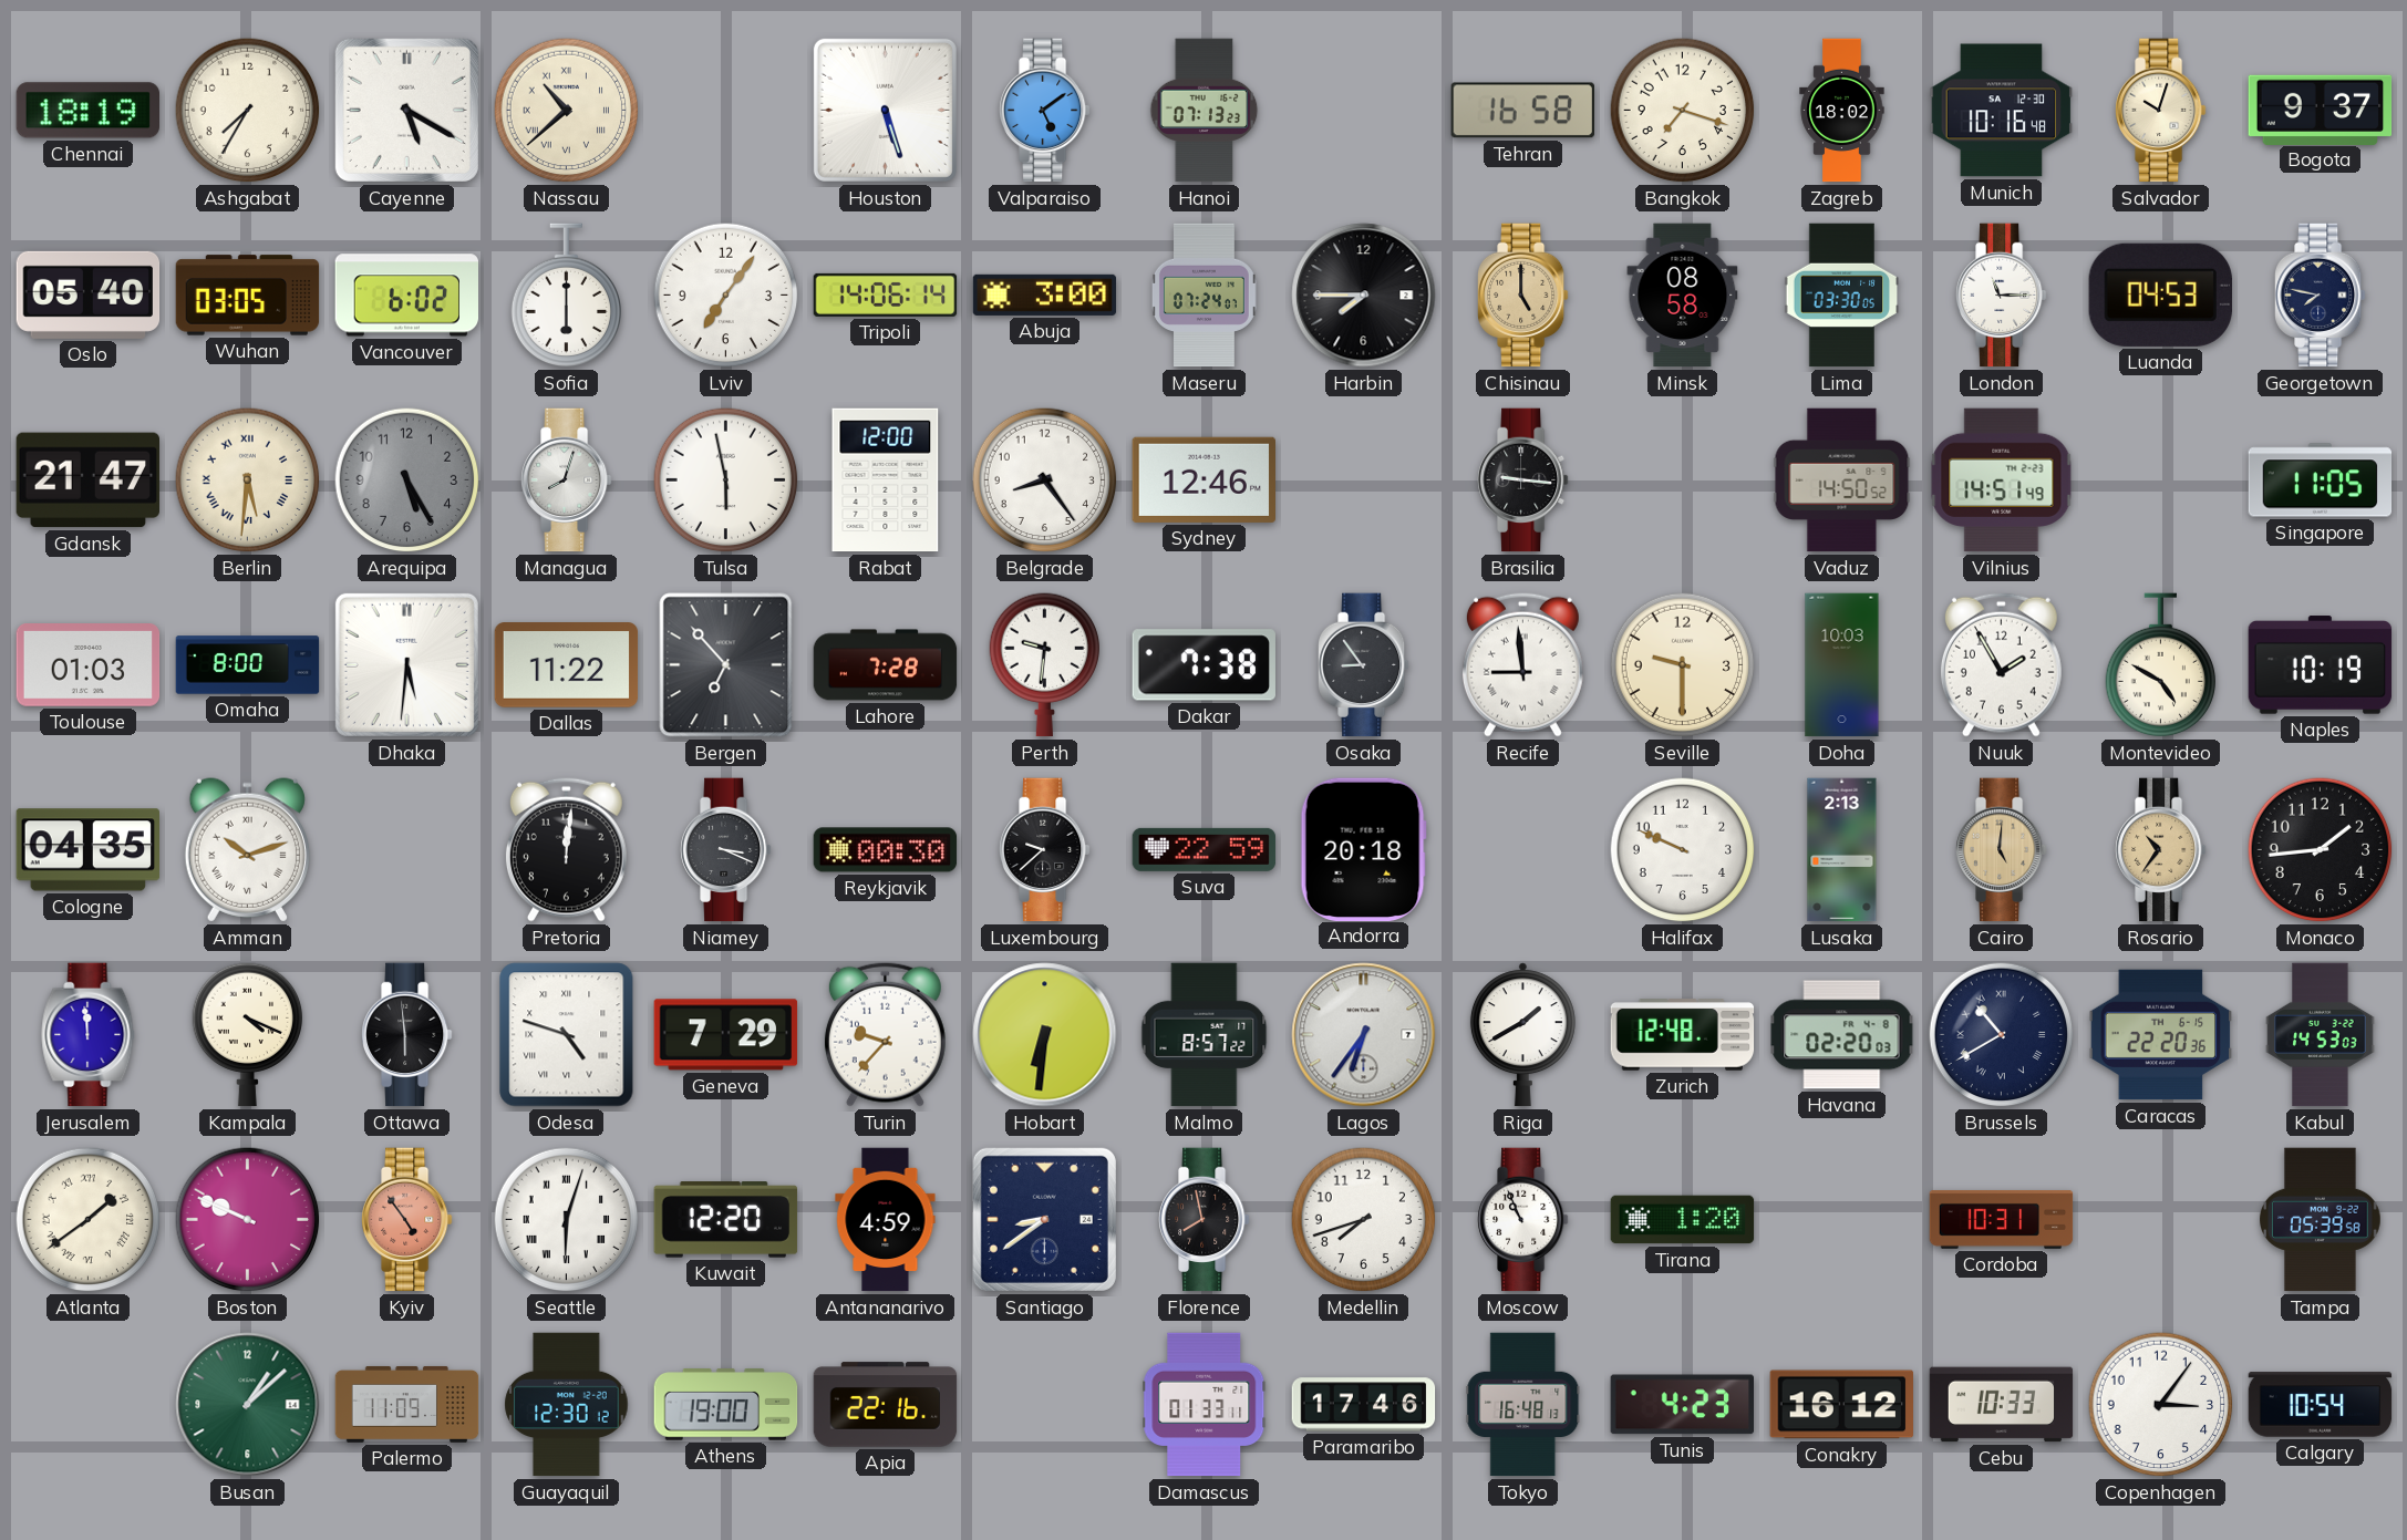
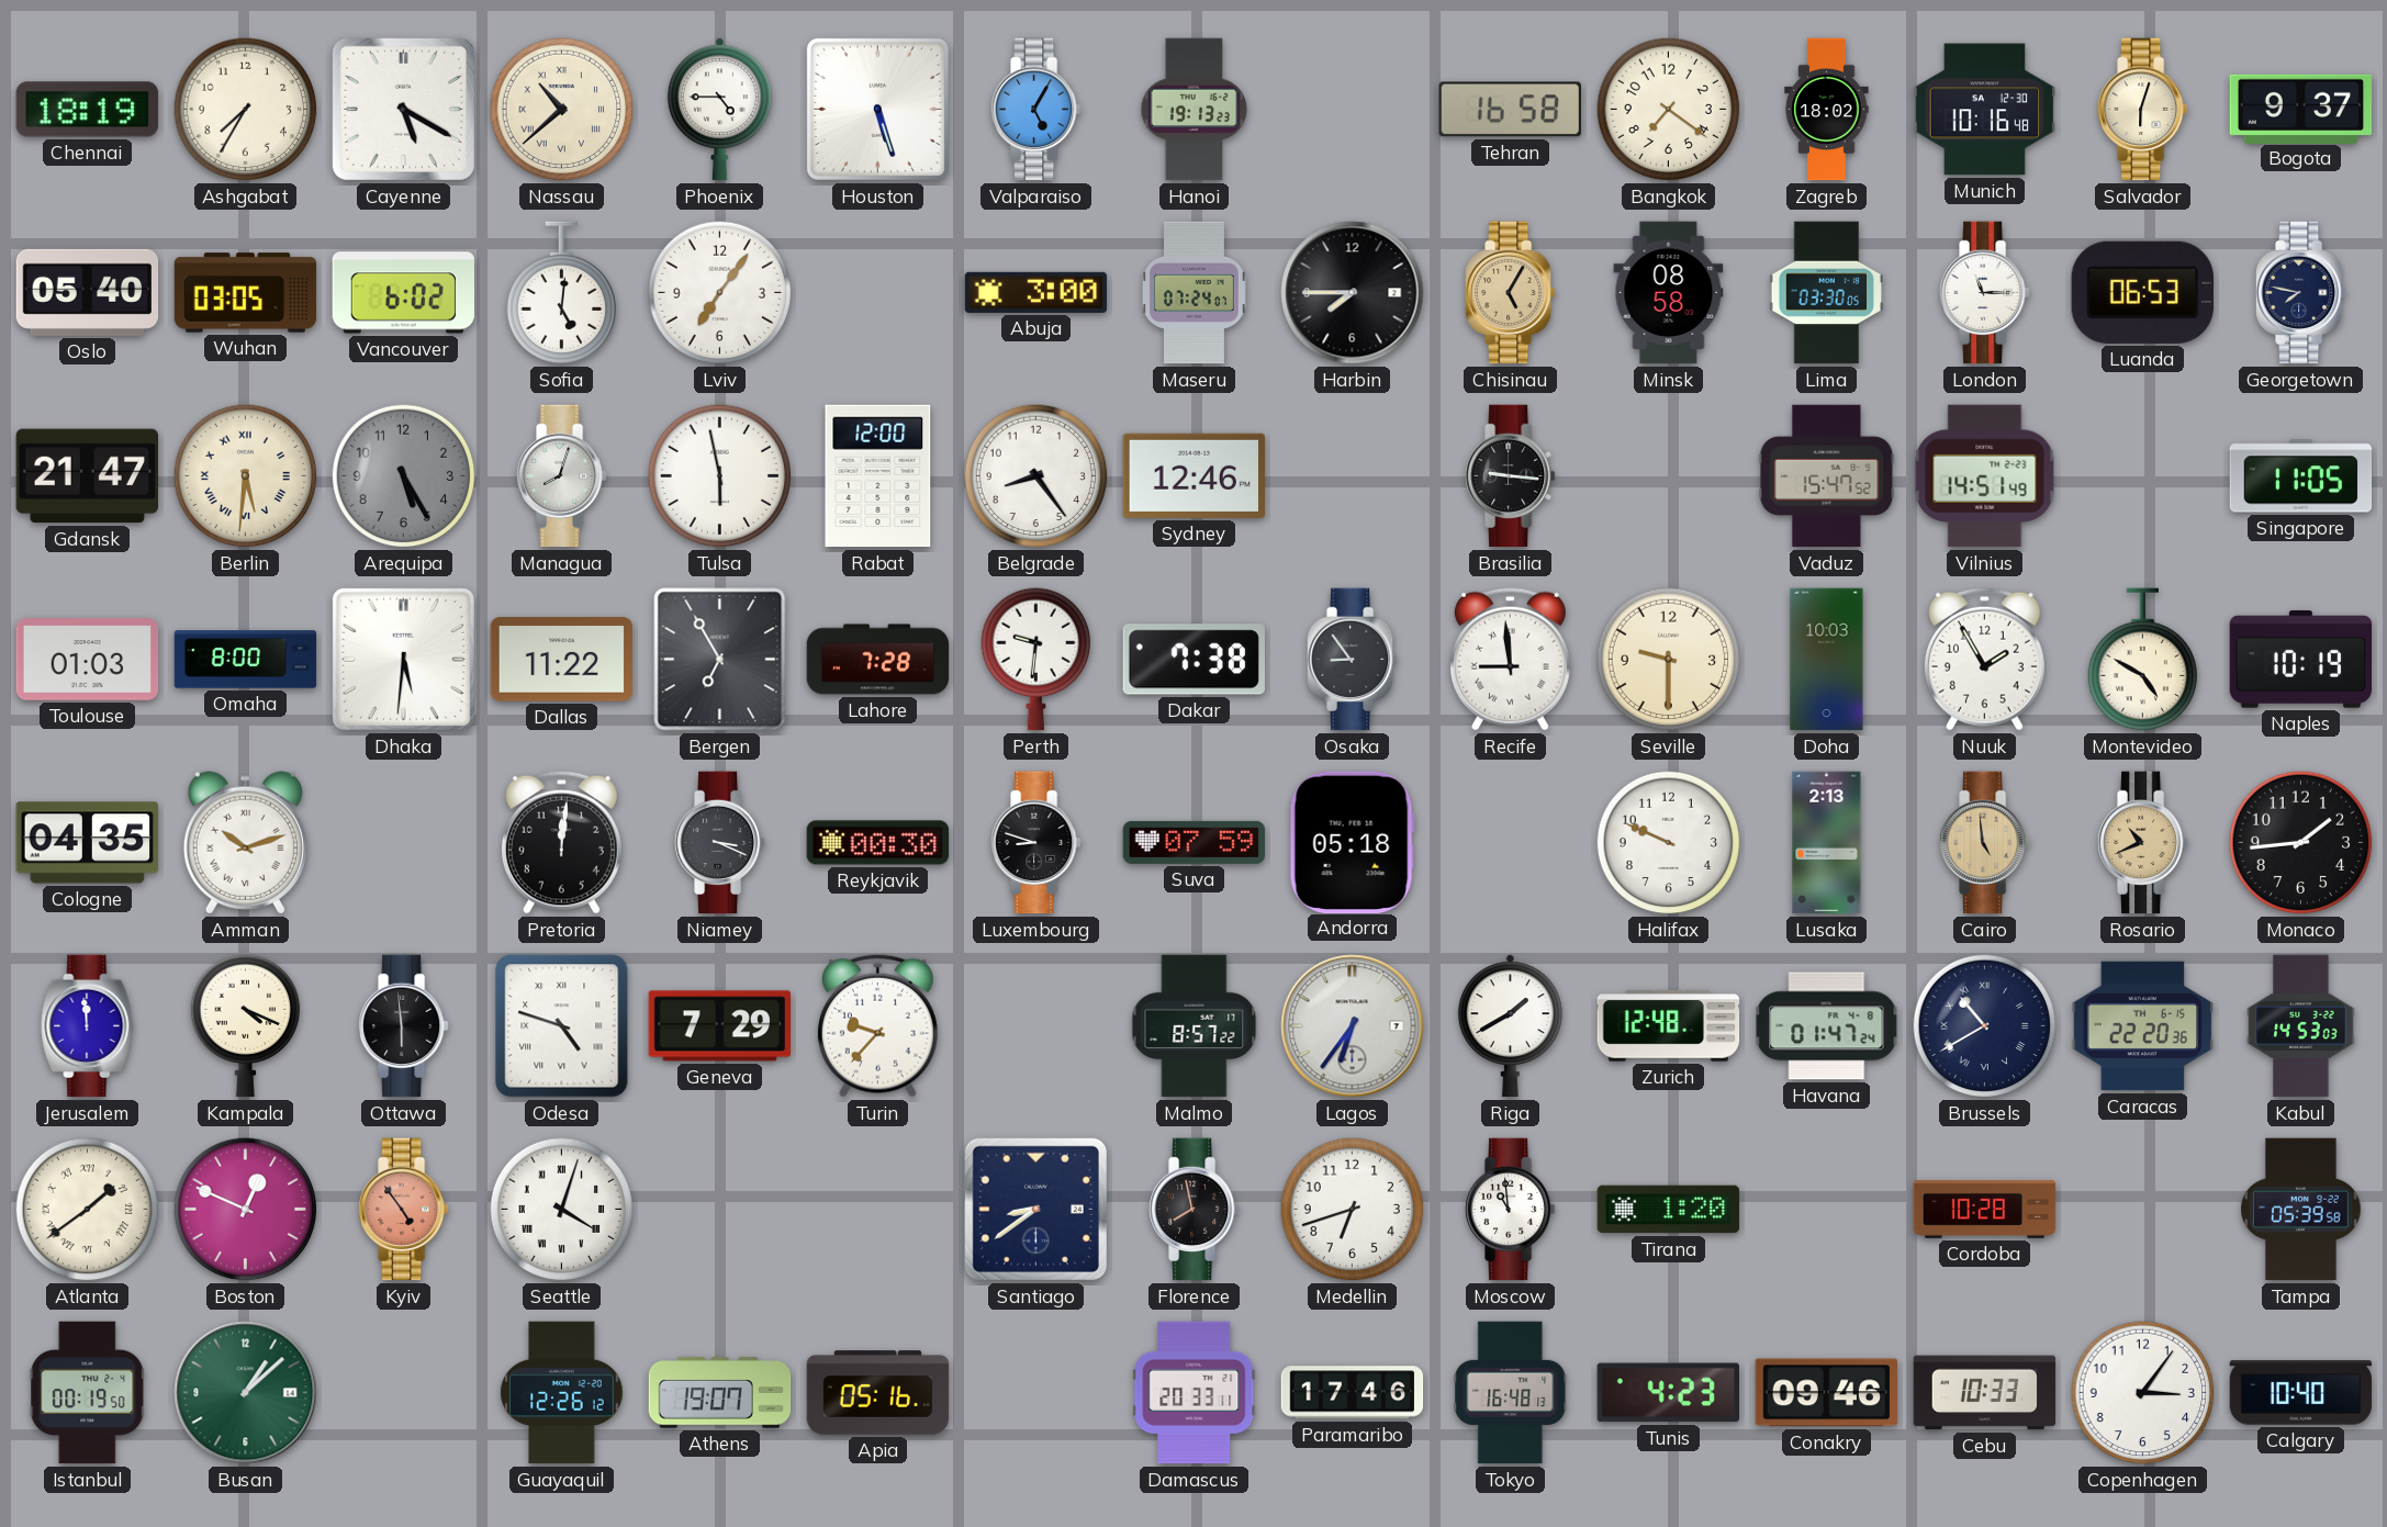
Phoenix: none -> 4:45
Valparaiso: 5:09 -> 5:05
Hanoi: 07:13 -> 19:13
Bangkok: 7:18 -> 7:21
Salvador: 10:03 -> 6:03
Sofia: 6:00 -> 5:01
Tripoli: 14:06 -> none
Chisinau: 5:00 -> 5:05
Luanda: 04:53 -> 06:53
Vaduz: 14:50 -> 15:47
Bergen: 6:53 -> 6:55
Luxembourg: 9:38 -> 8:48
Suva: 22:59 -> 07:59
Andorra: 20:18 -> 05:18
Cairo: 5:01 -> 4:59
Rosario: 10:36 -> 10:41
Hobart: 6:31 -> none
Havana: 02:20 -> 01:47
Boston: 9:49 -> 12:49
Seattle: 6:03 -> 4:03
Kuwait: 12:20 -> none
Antananarivo: 4:59 -> none
Medellin: 7:42 -> 6:42
Moscow: 10:56 -> 10:59
Cordoba: 10:31 -> 10:28
Istanbul: none -> 00:19
Palermo: 11:09 -> none
Guayaquil: 12:30 -> 12:26
Athens: 19:00 -> 19:07
Apia: 22:16 -> 05:16
Damascus: 01:33 -> 20:33
Conakry: 16:12 -> 09:46
Calgary: 10:54 -> 10:40
